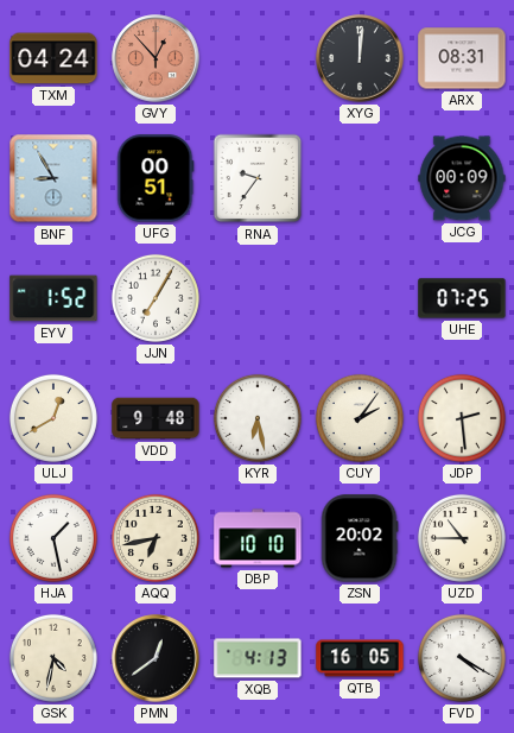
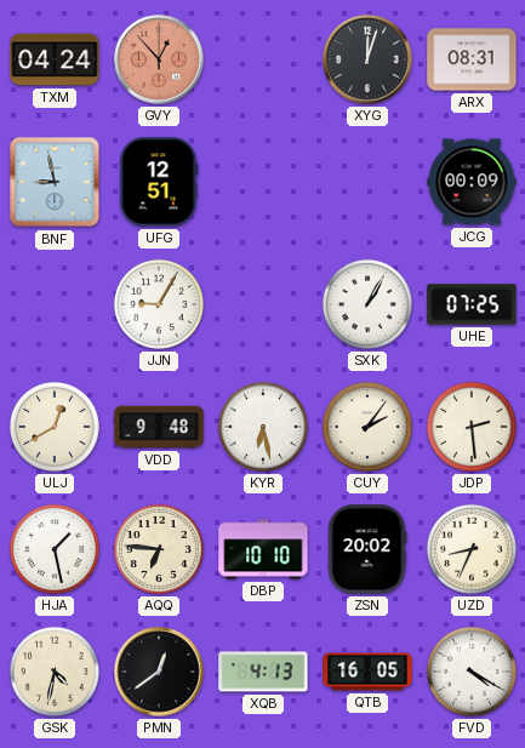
XYG: 12:01 -> 12:03
BNF: 8:55 -> 8:58
UFG: 00:51 -> 12:51
RNA: 9:36 -> none
EYV: 1:52 -> none
JJN: 7:05 -> 9:05
SXK: none -> 1:05
AQQ: 6:43 -> 6:46
UZD: 10:45 -> 8:34
